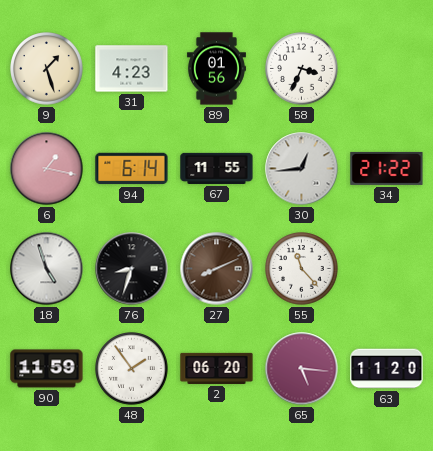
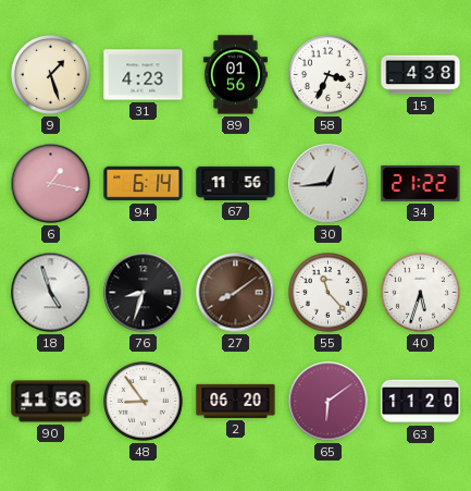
15: none -> 4:38
67: 11:55 -> 11:56
27: 8:11 -> 8:09
40: none -> 5:33
90: 11:59 -> 11:56
48: 1:54 -> 8:54
65: 5:16 -> 6:09
